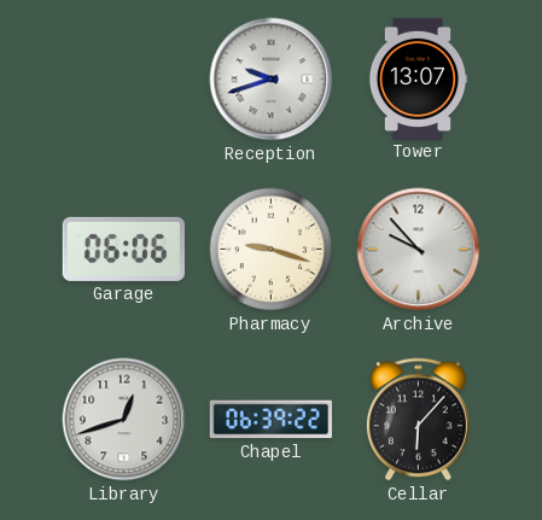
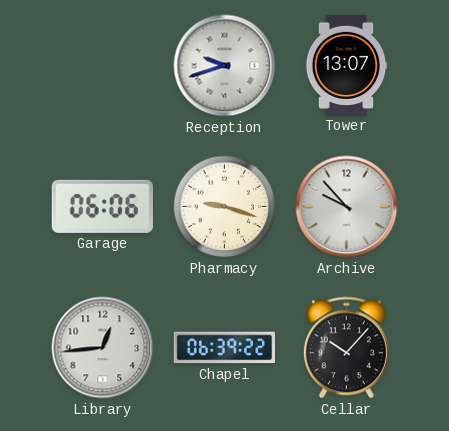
Library: 12:42 -> 12:44
Cellar: 6:07 -> 10:07
